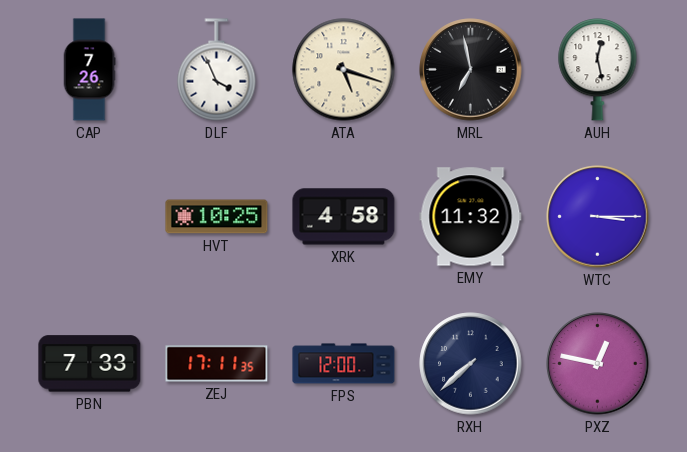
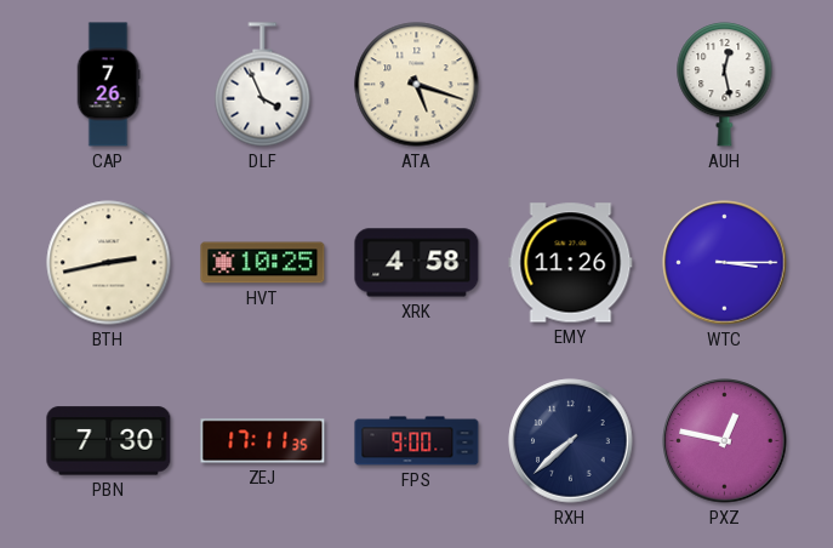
MRL: 6:58 -> none
BTH: none -> 2:43
EMY: 11:32 -> 11:26
PBN: 7:33 -> 7:30
FPS: 12:00 -> 9:00
